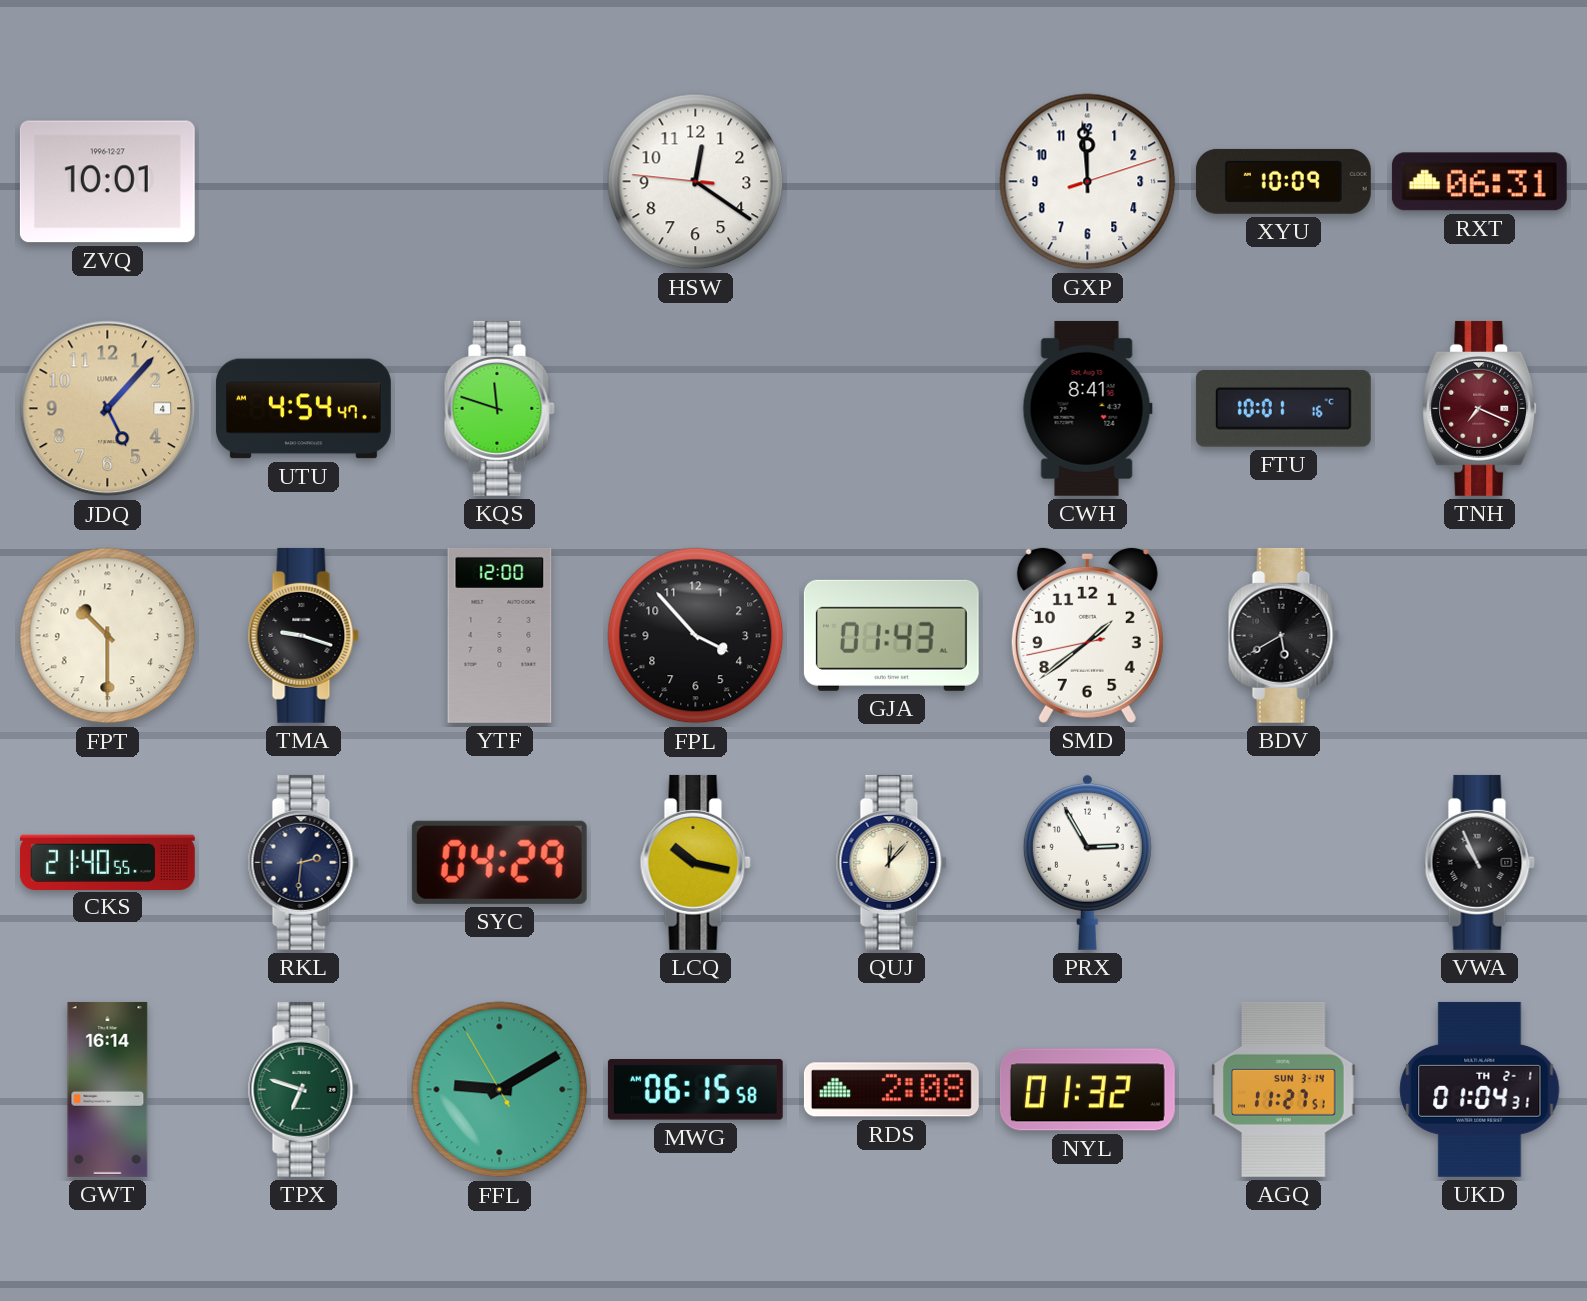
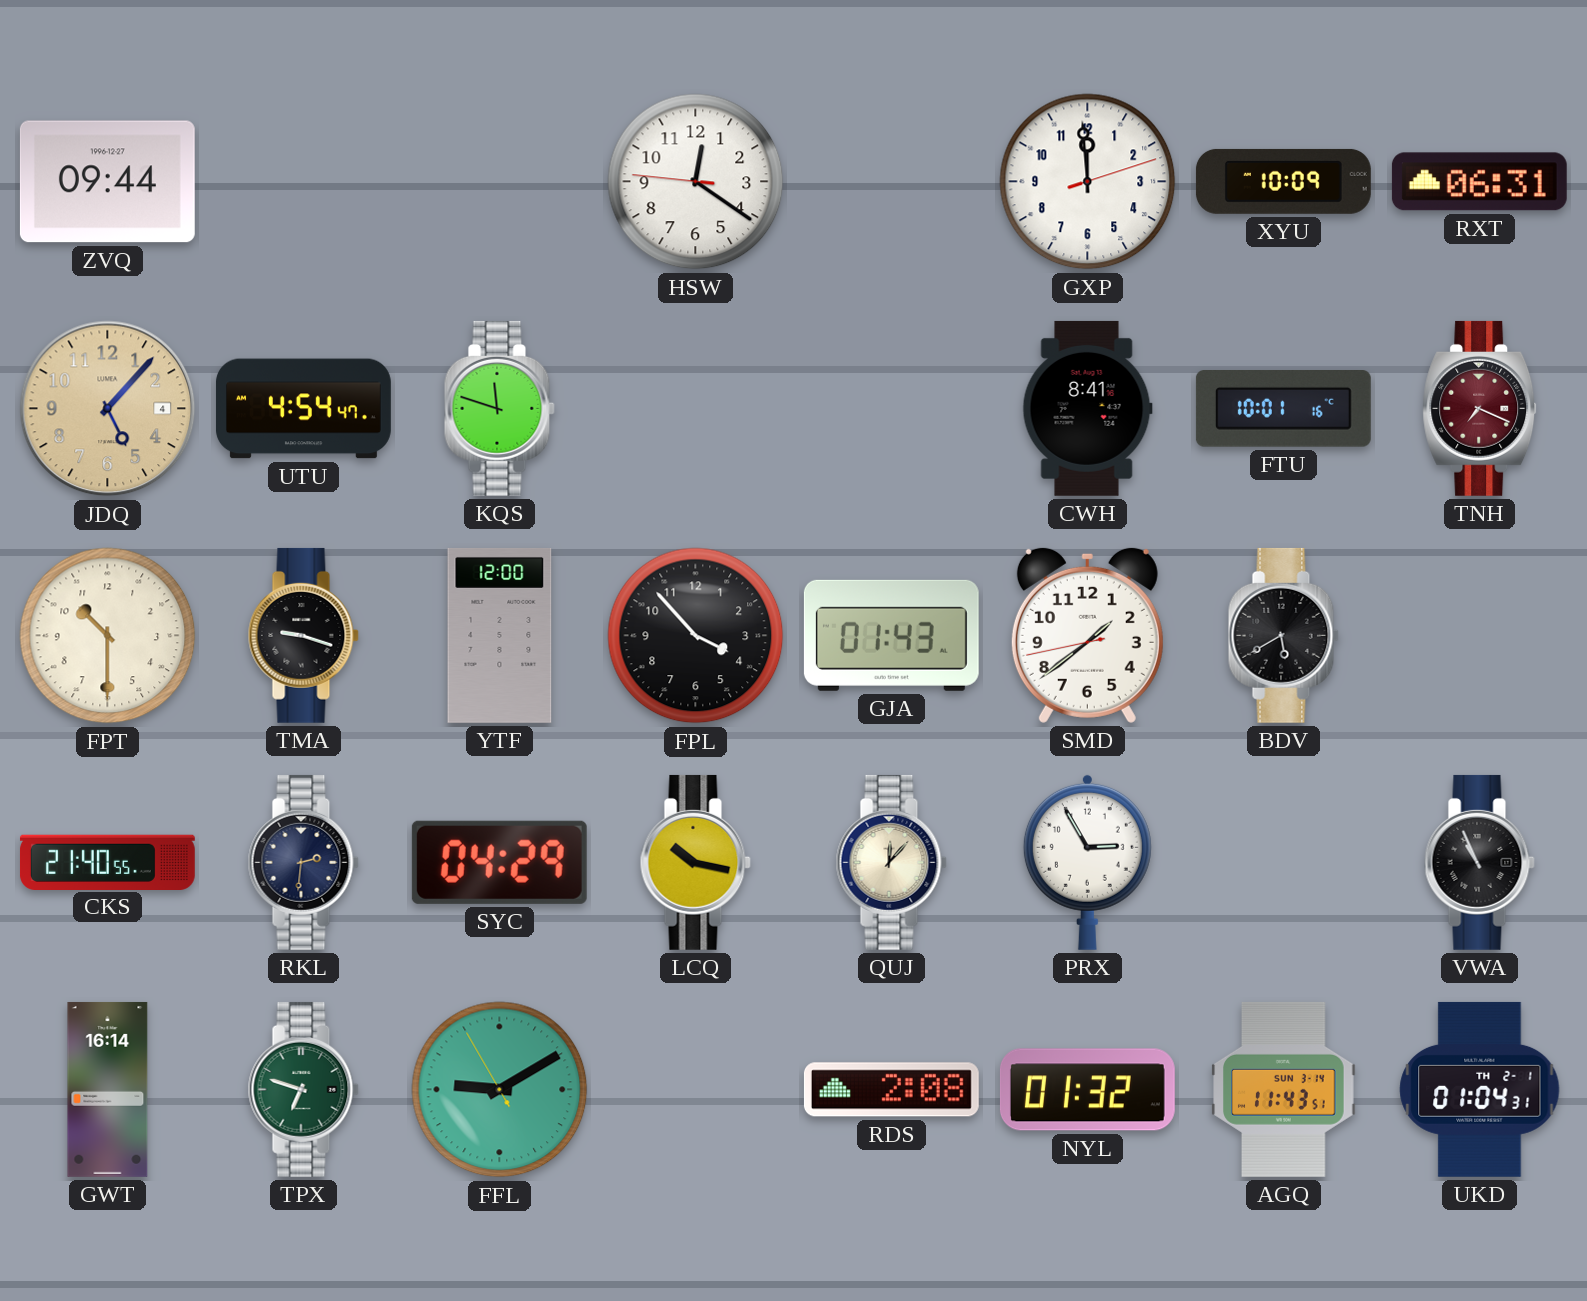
ZVQ: 10:01 -> 09:44
MWG: 06:15 -> none
AGQ: 11:27 -> 11:43
